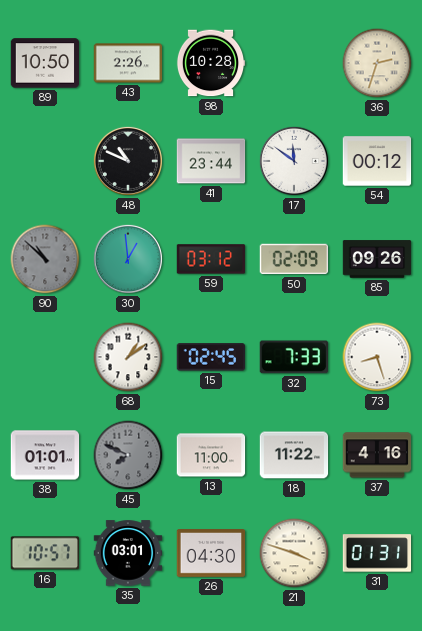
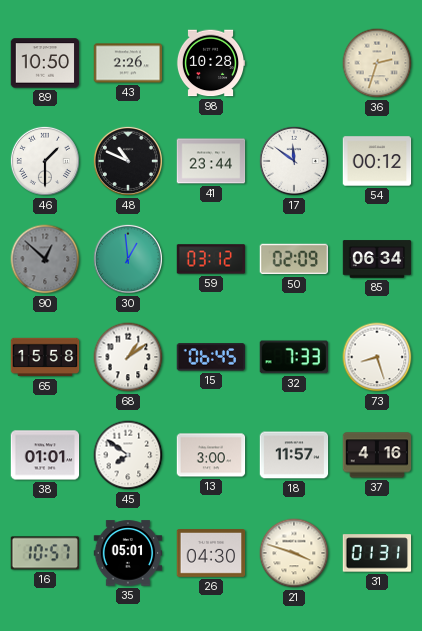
46: none -> 1:30
90: 10:52 -> 12:52
85: 09:26 -> 06:34
65: none -> 15:58
15: 02:45 -> 06:45
45: 7:49 -> 7:51
45 dial: grey -> white
13: 11:00 -> 3:00
18: 11:22 -> 11:57
35: 03:01 -> 05:01
